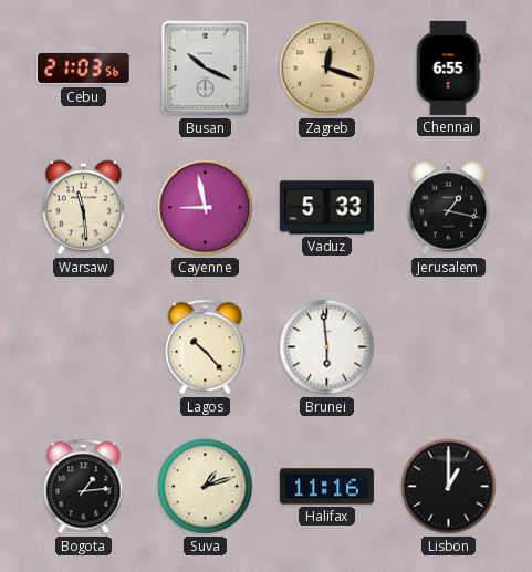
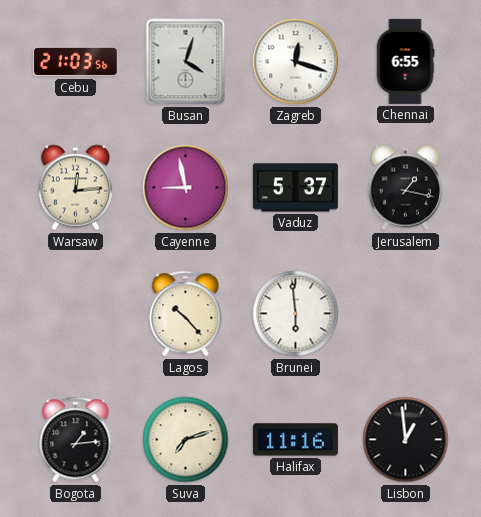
Busan: 10:19 -> 4:03
Zagreb dial: champagne -> white
Warsaw: 11:29 -> 12:14
Vaduz: 5:33 -> 5:37
Suva: 1:12 -> 7:12
Lisbon: 1:00 -> 12:59
